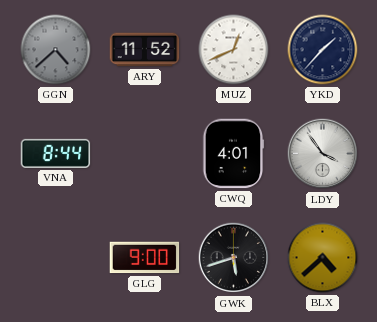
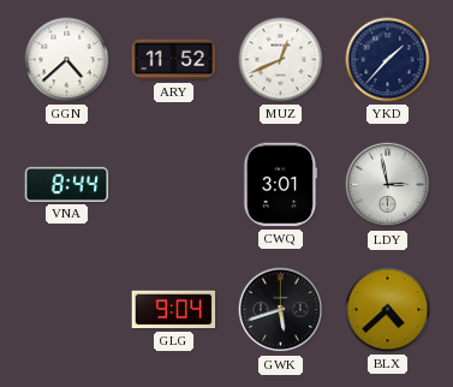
GGN dial: grey -> white
CWQ: 4:01 -> 3:01
LDY: 3:54 -> 2:58
GLG: 9:00 -> 9:04
